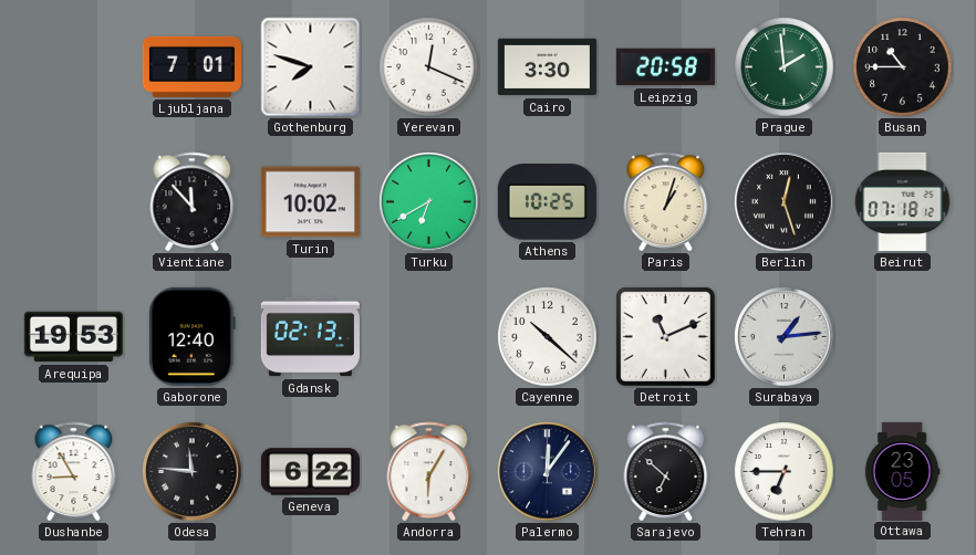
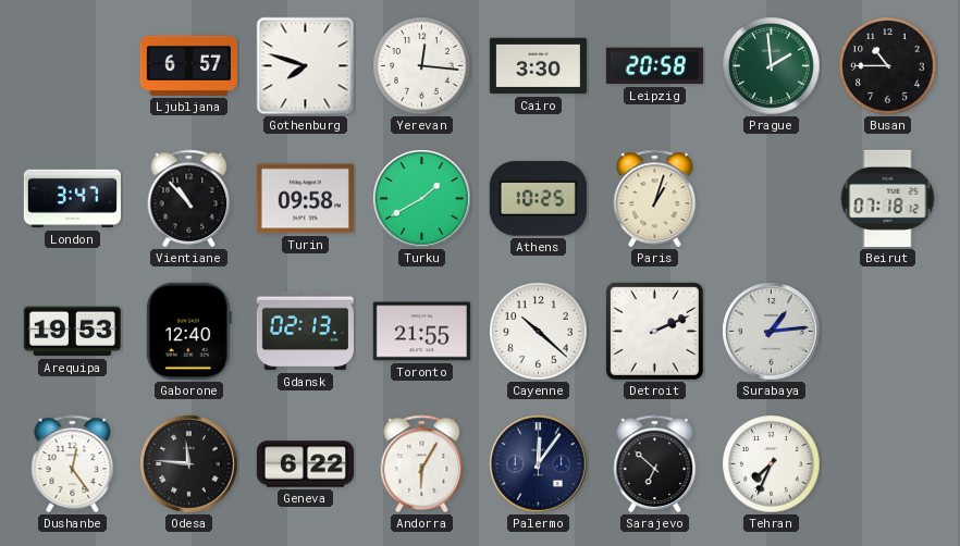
Ljubljana: 7:01 -> 6:57
Yerevan: 12:19 -> 12:16
London: none -> 3:47
Vientiane: 11:53 -> 10:53
Turin: 10:02 -> 09:58
Turku: 6:40 -> 1:40
Berlin: 12:27 -> none
Toronto: none -> 21:55
Detroit: 11:11 -> 2:11
Dushanbe: 8:55 -> 12:24
Tehran: 6:45 -> 7:34
Ottawa: 23:05 -> none
